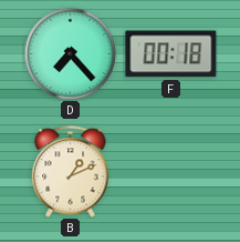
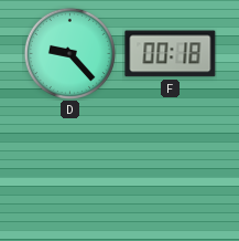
D: 7:23 -> 9:23
B: 1:11 -> none
